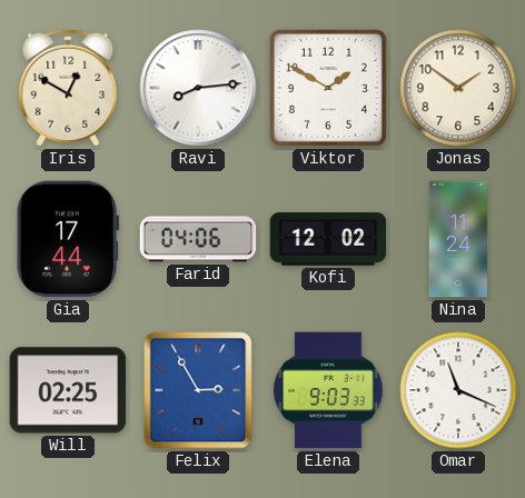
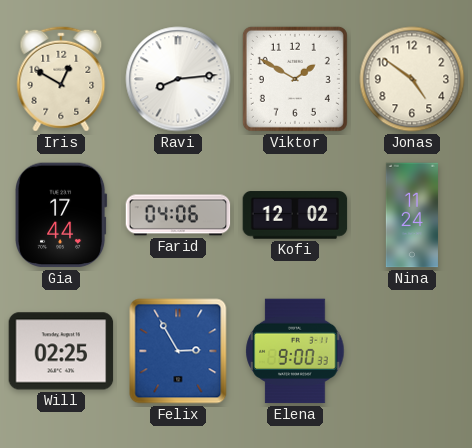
Jonas: 1:51 -> 4:51
Elena: 9:03 -> 9:00
Omar: 11:19 -> none
